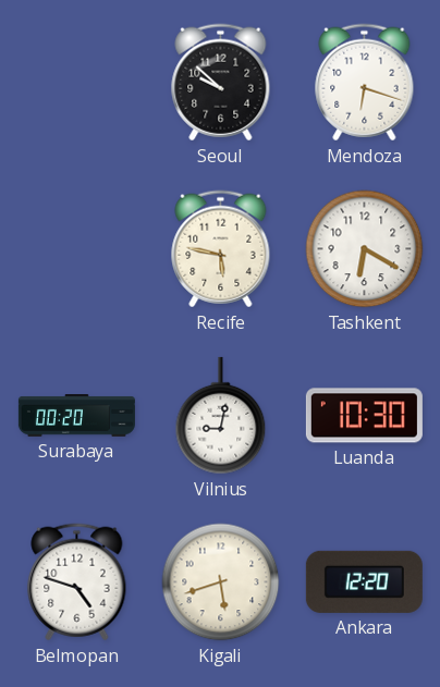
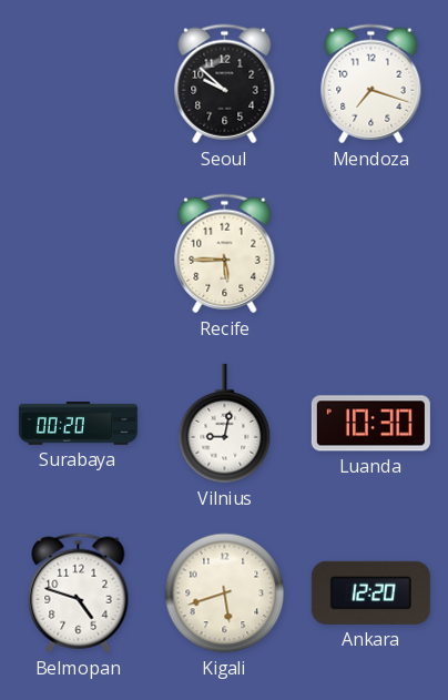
Mendoza: 6:18 -> 7:18
Recife: 5:47 -> 5:45
Tashkent: 6:20 -> none
